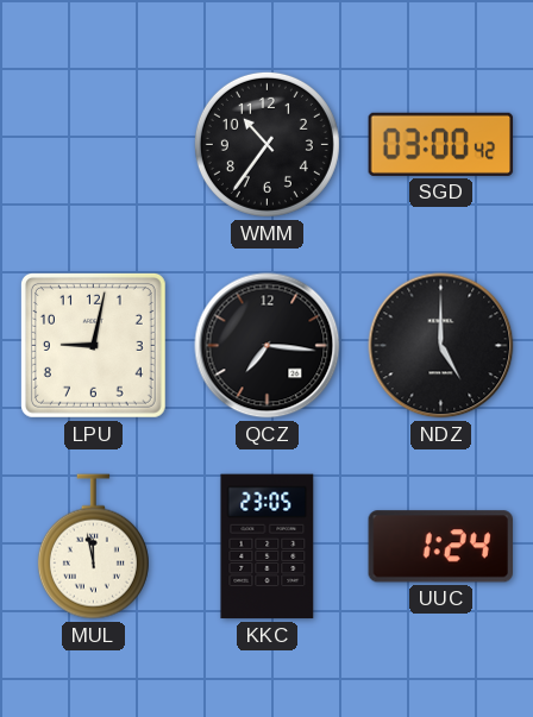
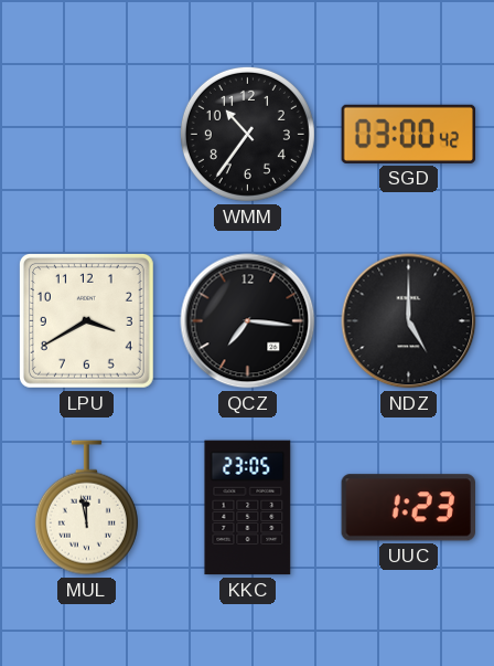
LPU: 9:02 -> 3:40
UUC: 1:24 -> 1:23
